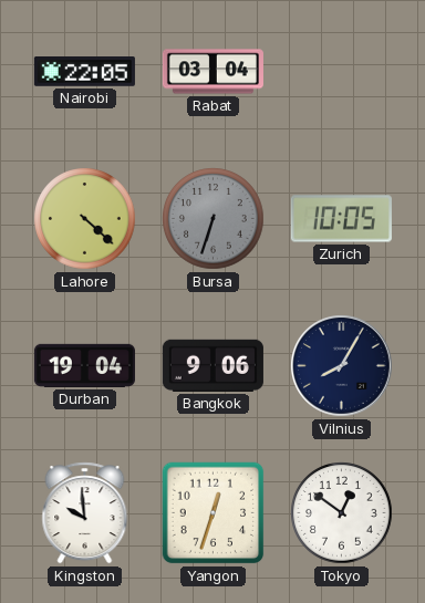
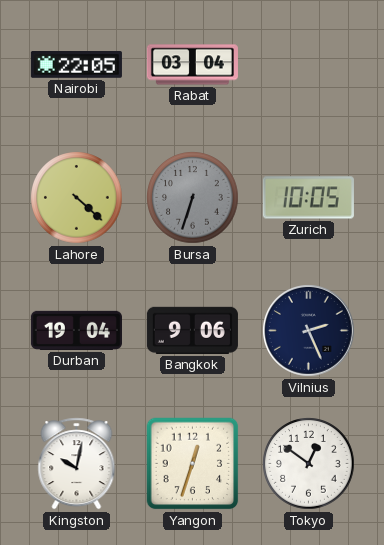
Vilnius: 8:05 -> 2:26
Kingston: 9:59 -> 10:02
